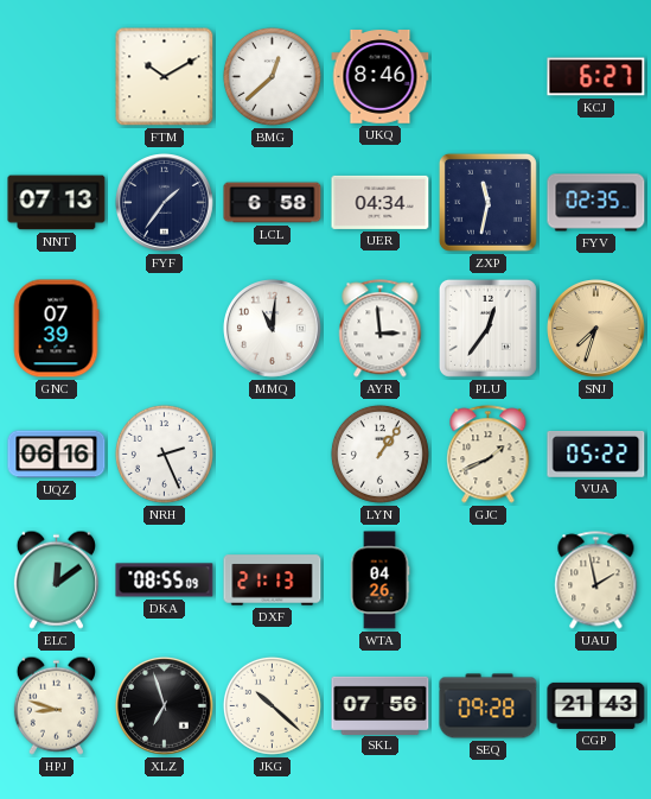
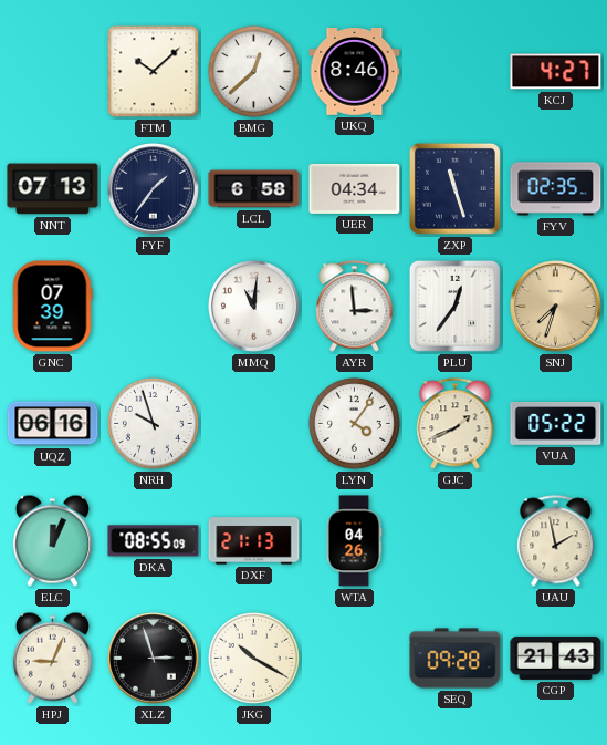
FTM: 10:10 -> 10:08
KCJ: 6:27 -> 4:27
ZXP: 11:32 -> 11:27
NRH: 2:26 -> 9:57
LYN: 1:06 -> 4:06
ELC: 12:09 -> 12:04
HPJ: 8:48 -> 9:04
XLZ: 6:57 -> 2:57
JKG: 10:22 -> 10:20
SKL: 07:56 -> none
